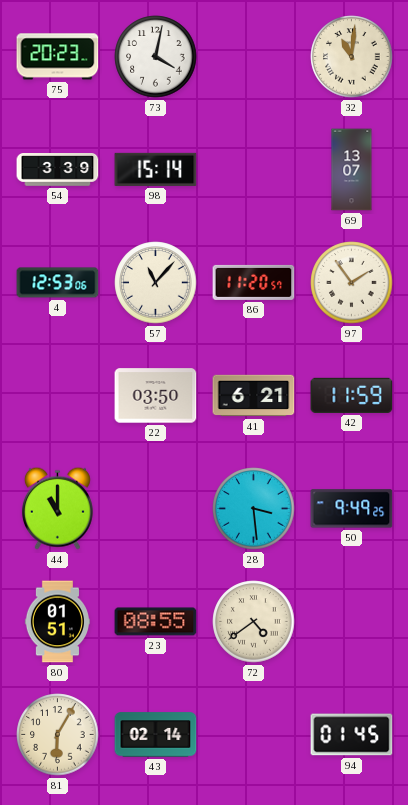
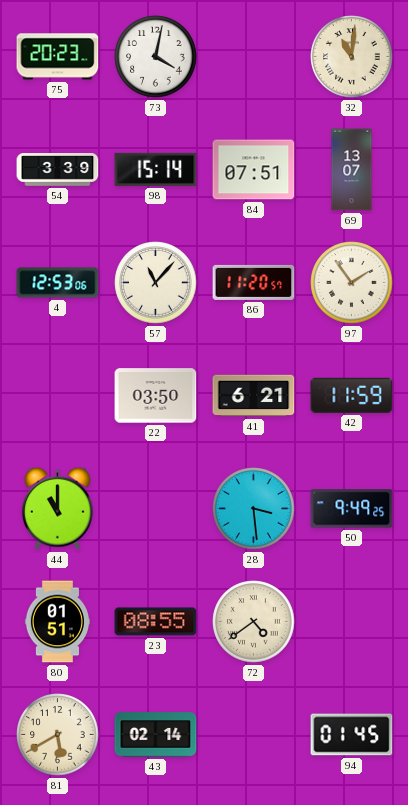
84: none -> 07:51
81: 6:05 -> 5:40
